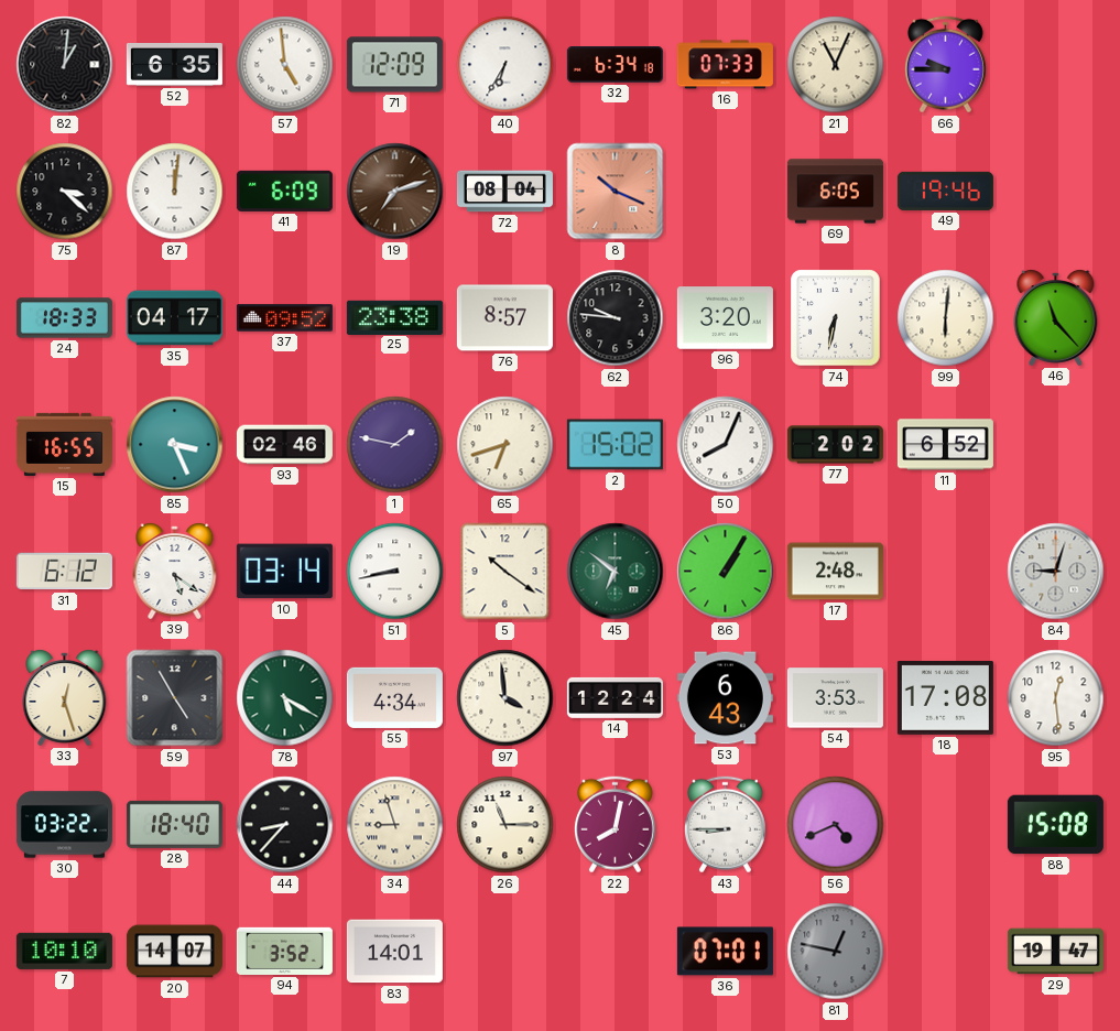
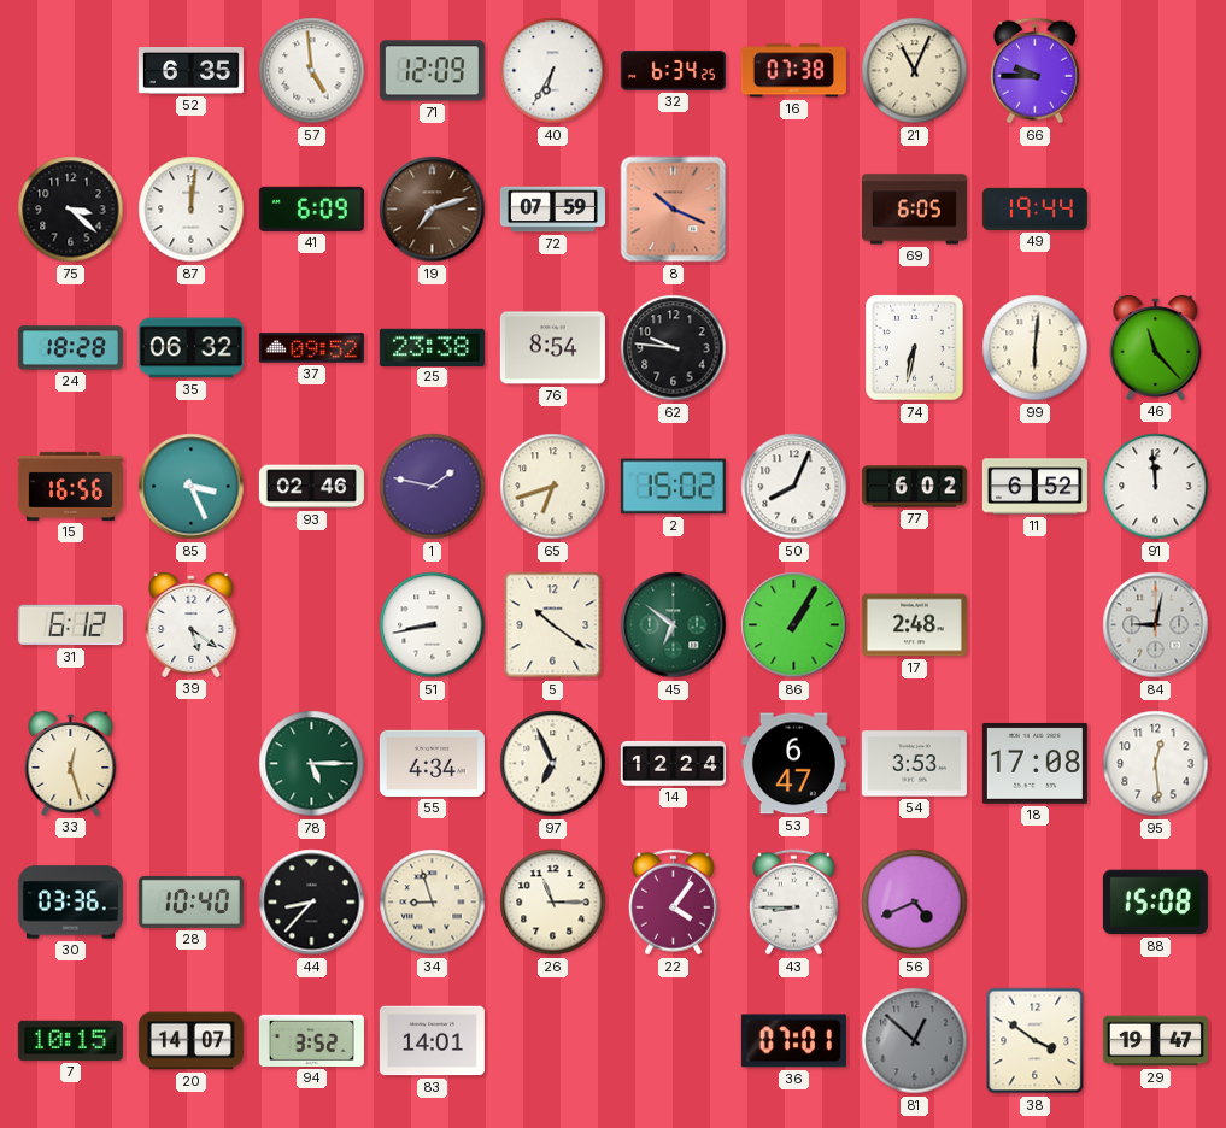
82: 1:01 -> none
32: 6:34:18 -> 6:34:25
16: 07:33 -> 07:38
72: 08:04 -> 07:59
49: 19:46 -> 19:44
24: 18:33 -> 18:28
35: 04:17 -> 06:32
76: 8:57 -> 8:54
96: 3:20 -> none
15: 16:55 -> 16:56
77: 2:02 -> 6:02
91: none -> 11:59
10: 03:14 -> none
84: 9:03 -> 9:02
59: 4:55 -> none
78: 5:20 -> 5:15
97: 3:59 -> 6:56
53: 6:43 -> 6:47
30: 03:22 -> 03:36
28: 18:40 -> 10:40
22: 8:02 -> 4:06
7: 10:10 -> 10:15
81: 12:47 -> 12:52
38: none -> 3:51
